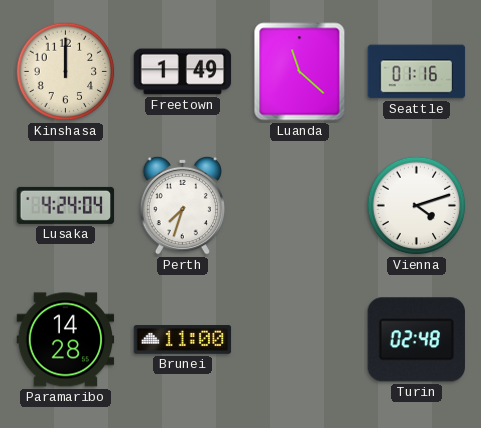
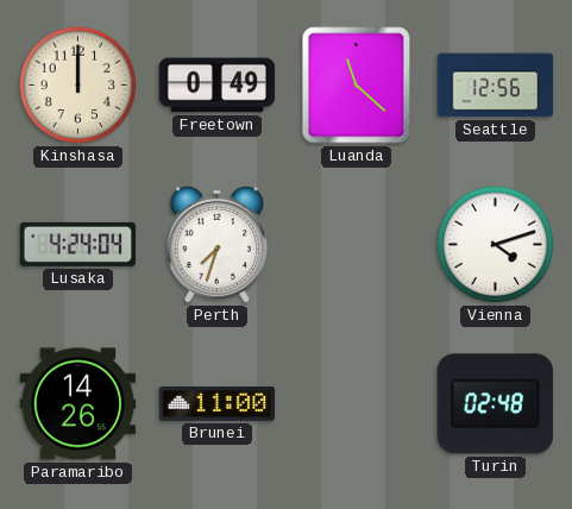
Freetown: 1:49 -> 0:49
Seattle: 01:16 -> 12:56
Paramaribo: 14:28 -> 14:26
